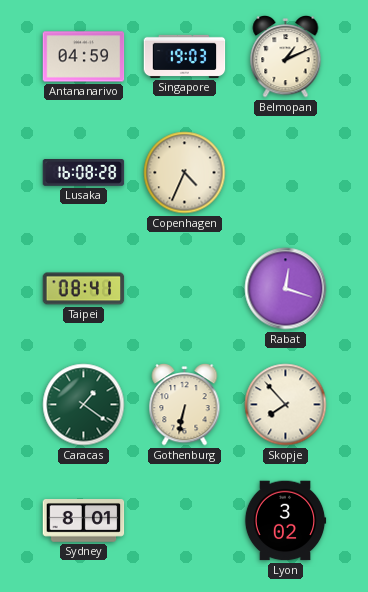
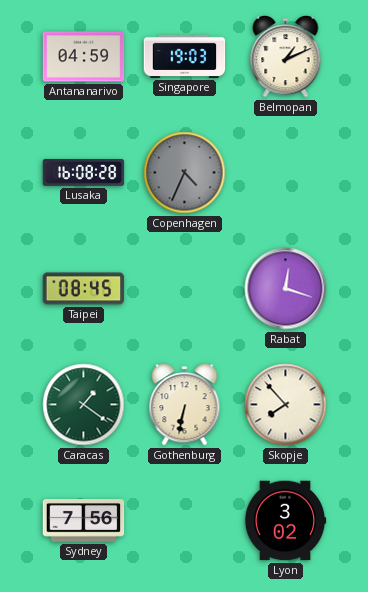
Copenhagen dial: cream -> grey
Taipei: 08:41 -> 08:45
Sydney: 8:01 -> 7:56
